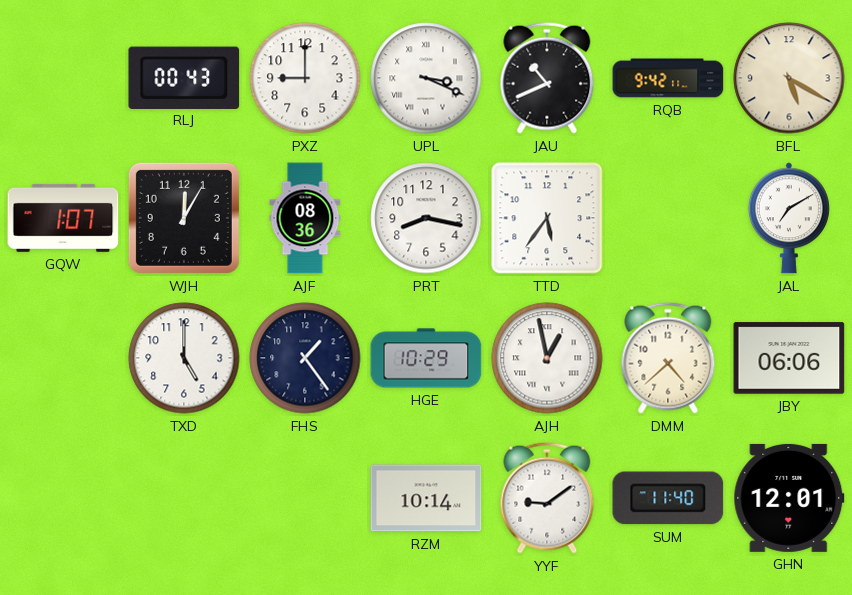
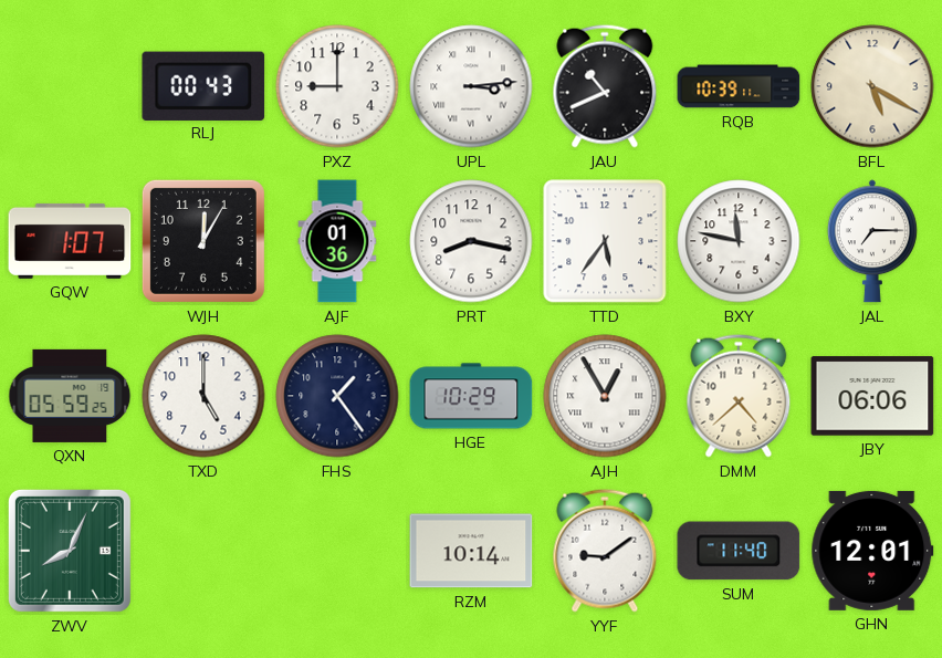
UPL: 3:19 -> 3:14
RQB: 9:42 -> 10:39
AJF: 08:36 -> 01:36
BXY: none -> 11:47
JAL: 7:10 -> 7:15
QXN: none -> 05:59
AJH: 12:58 -> 12:55
ZWV: none -> 8:04
